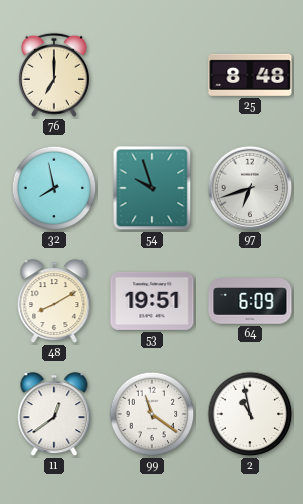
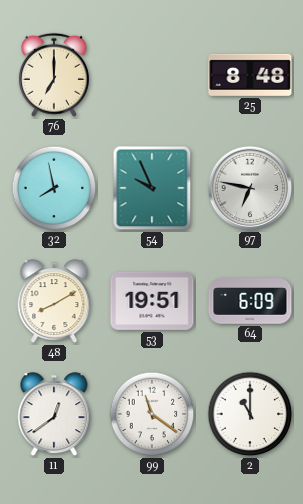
54: 9:57 -> 9:56
97: 6:42 -> 6:47
2: 10:58 -> 11:00
